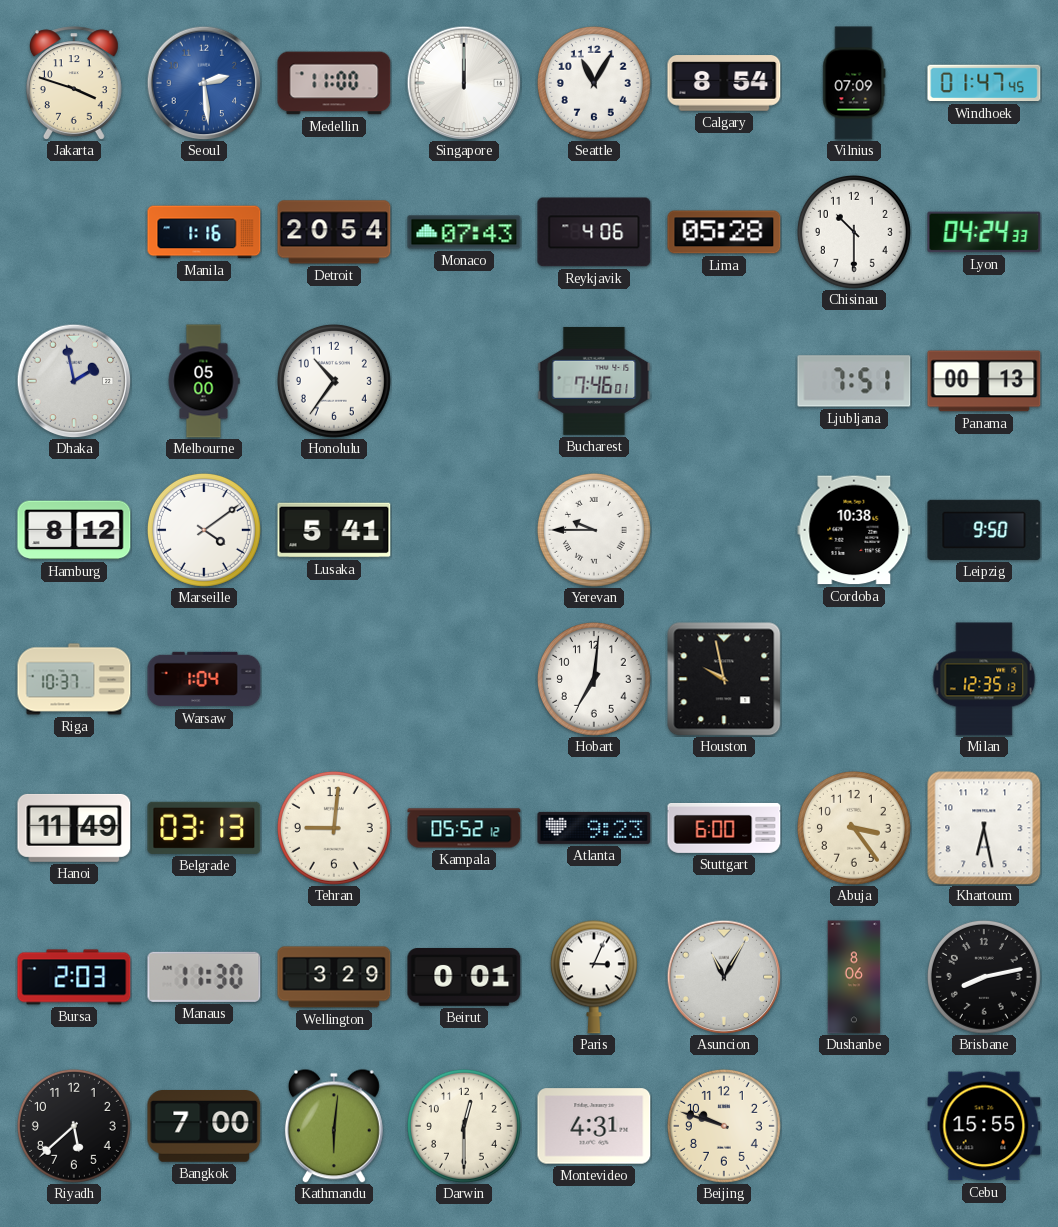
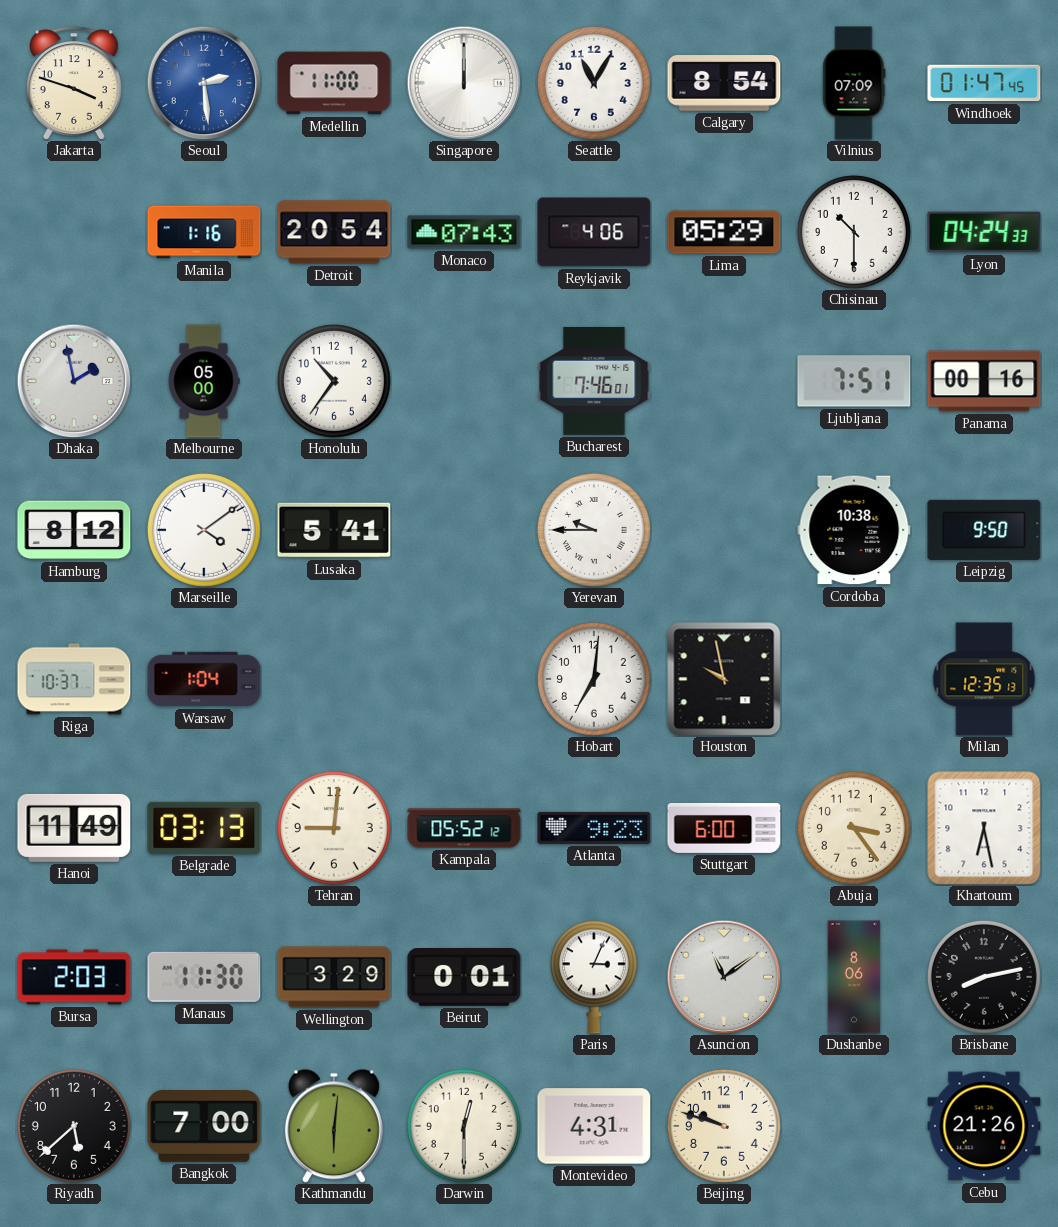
Lima: 05:28 -> 05:29
Panama: 00:13 -> 00:16
Asuncion: 11:05 -> 11:09
Cebu: 15:55 -> 21:26
